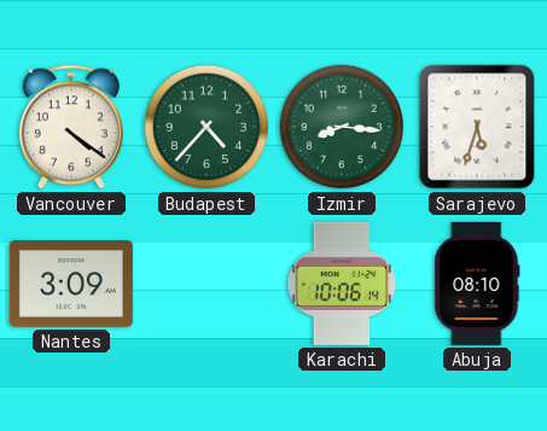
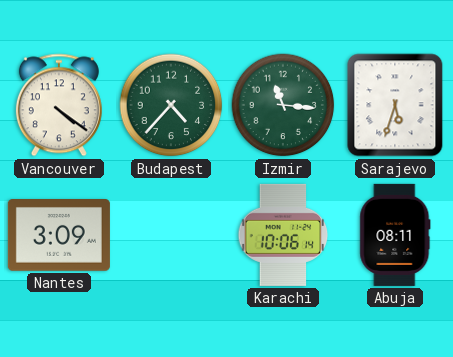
Izmir: 8:16 -> 11:16
Abuja: 08:10 -> 08:11
